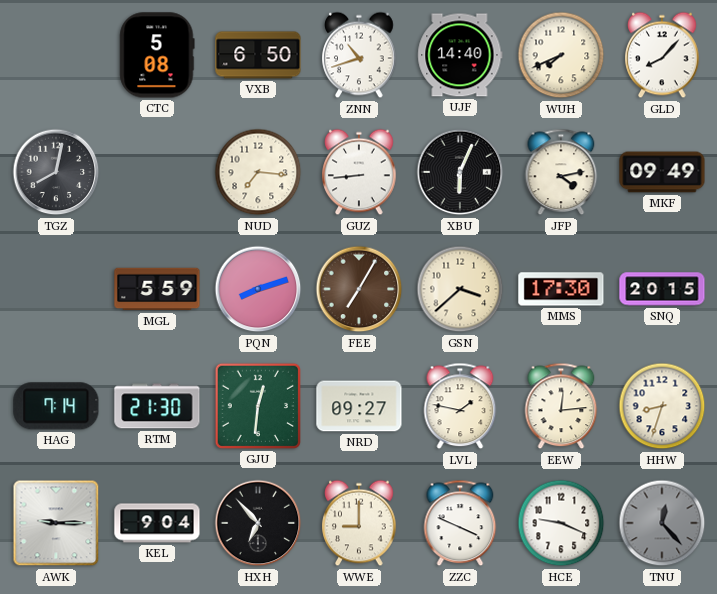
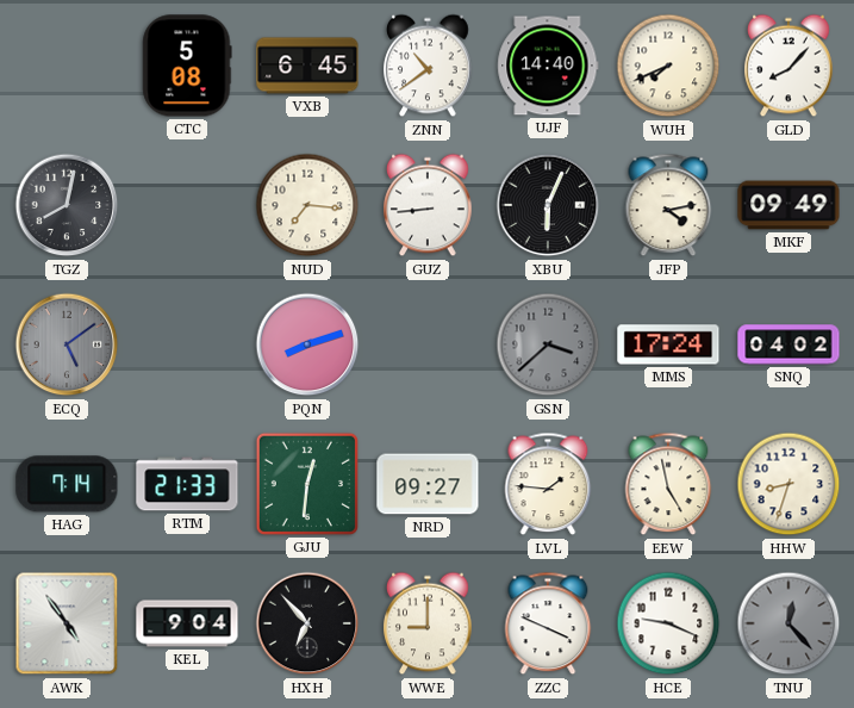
VXB: 6:50 -> 6:45
ZNN: 10:42 -> 10:39
ECQ: none -> 5:09
MGL: 5:59 -> none
FEE: 7:05 -> none
GSN dial: cream -> grey
MMS: 17:30 -> 17:24
SNQ: 20:15 -> 04:02
RTM: 21:30 -> 21:33
LVL: 1:47 -> 1:46
EEW: 12:14 -> 4:58
AWK: 9:15 -> 4:54
